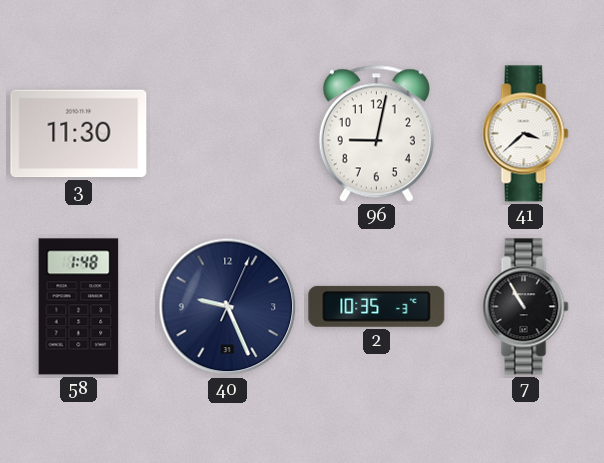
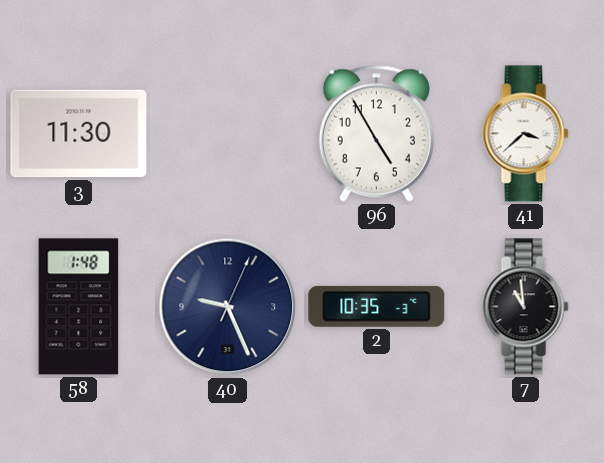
96: 9:02 -> 4:55
7: 10:55 -> 10:59
